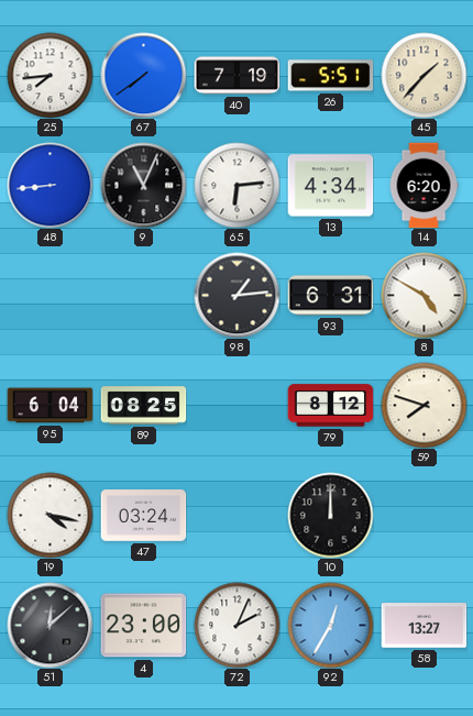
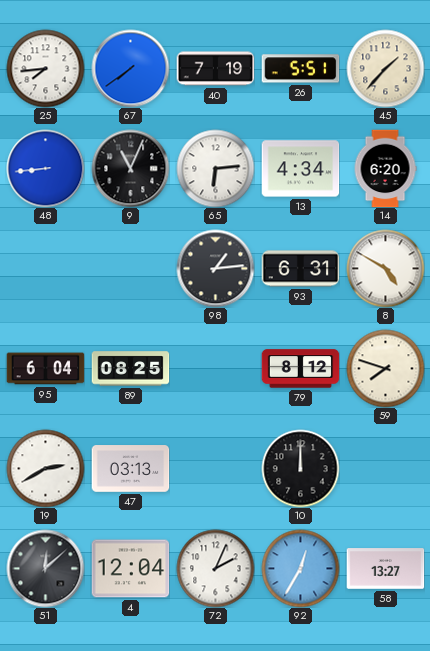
19: 4:17 -> 2:40
47: 03:24 -> 03:13
4: 23:00 -> 12:04
